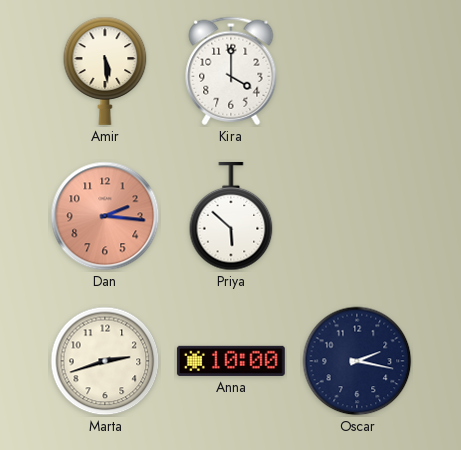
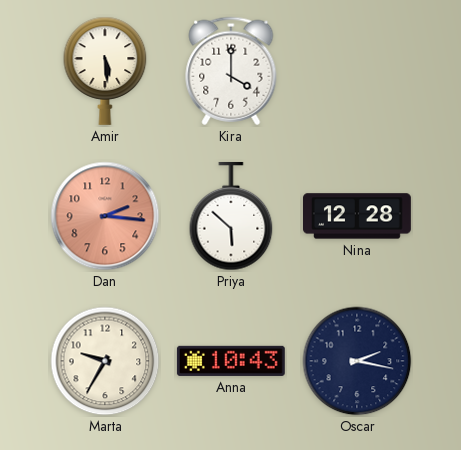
Nina: none -> 12:28
Marta: 2:42 -> 9:35
Anna: 10:00 -> 10:43
